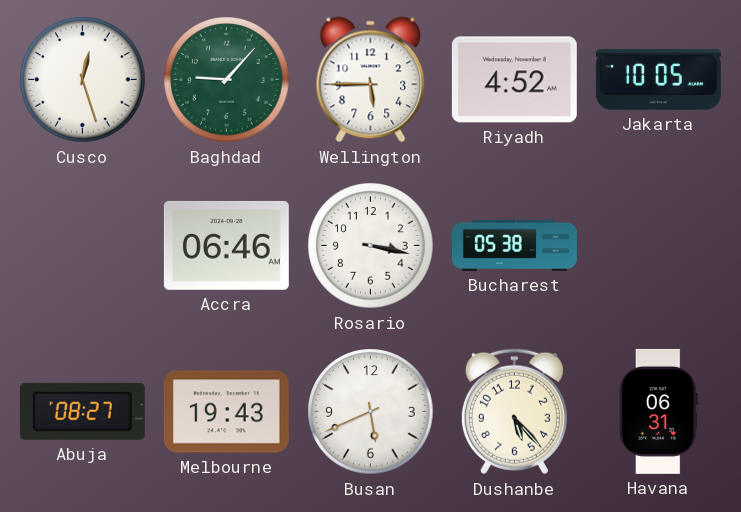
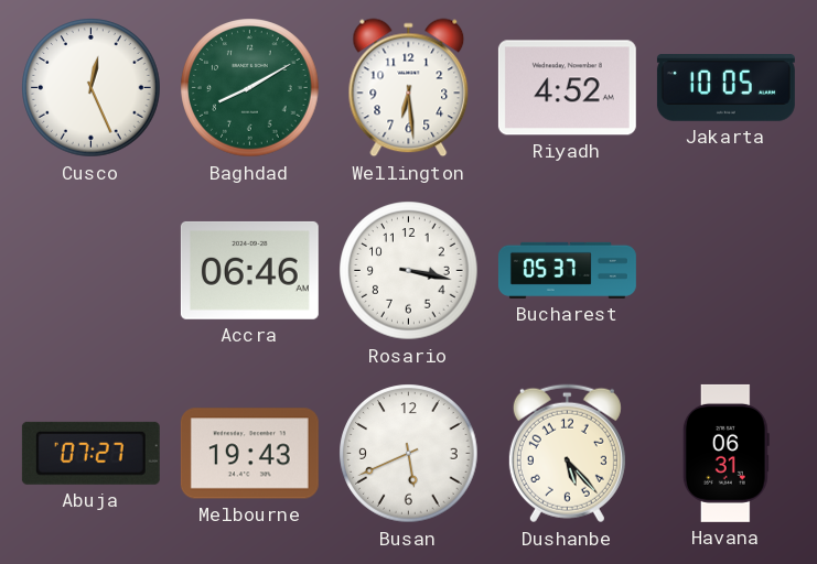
Cusco: 12:27 -> 12:26
Baghdad: 9:07 -> 8:10
Wellington: 5:45 -> 6:29
Bucharest: 05:38 -> 05:37
Abuja: 08:27 -> 07:27
